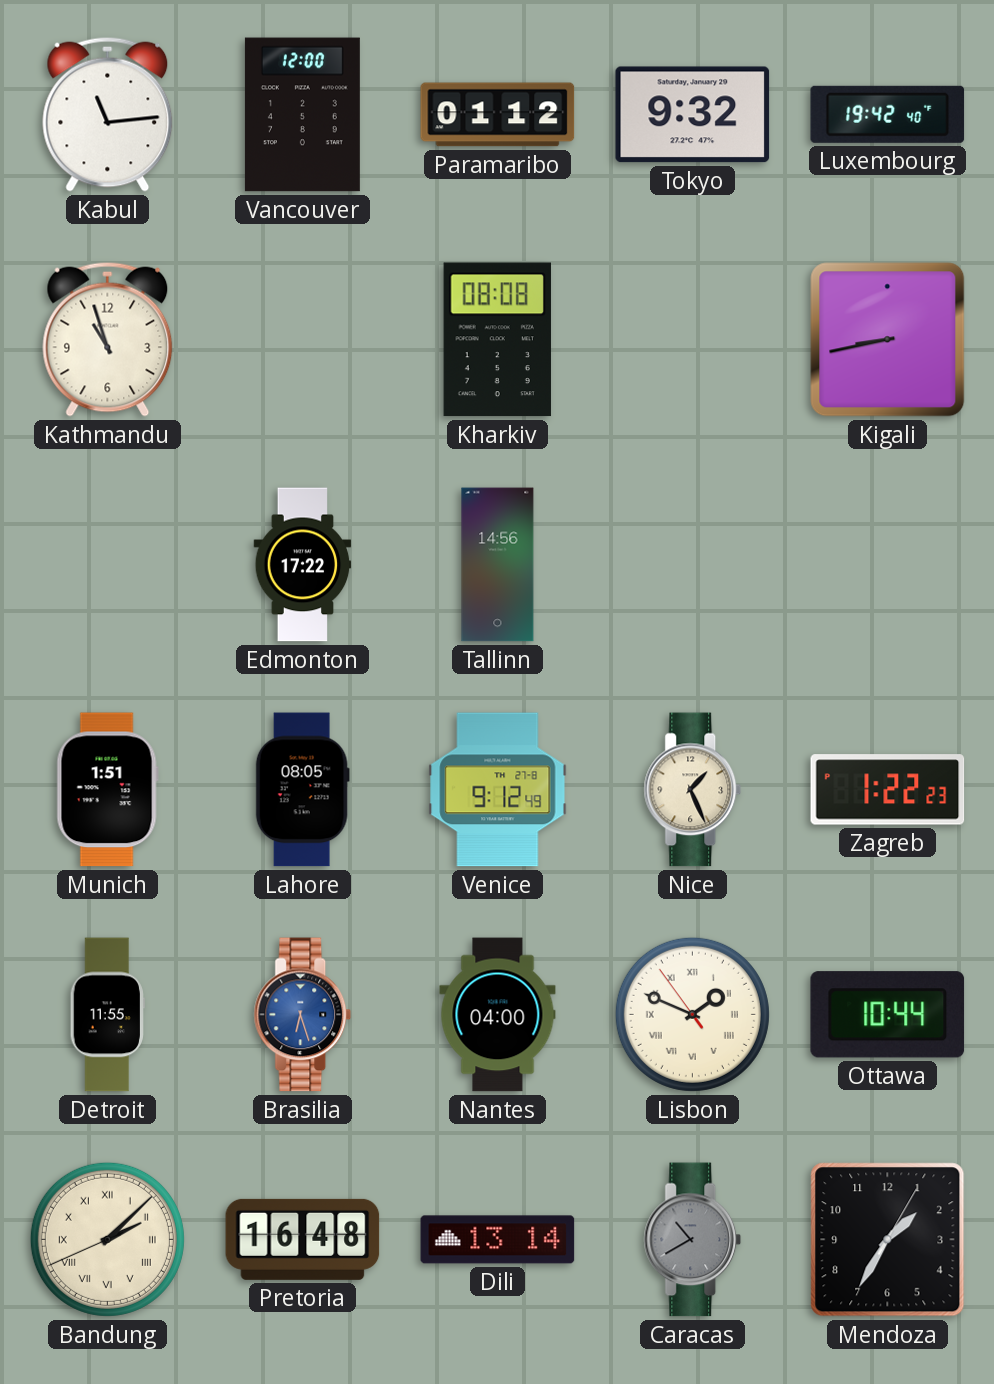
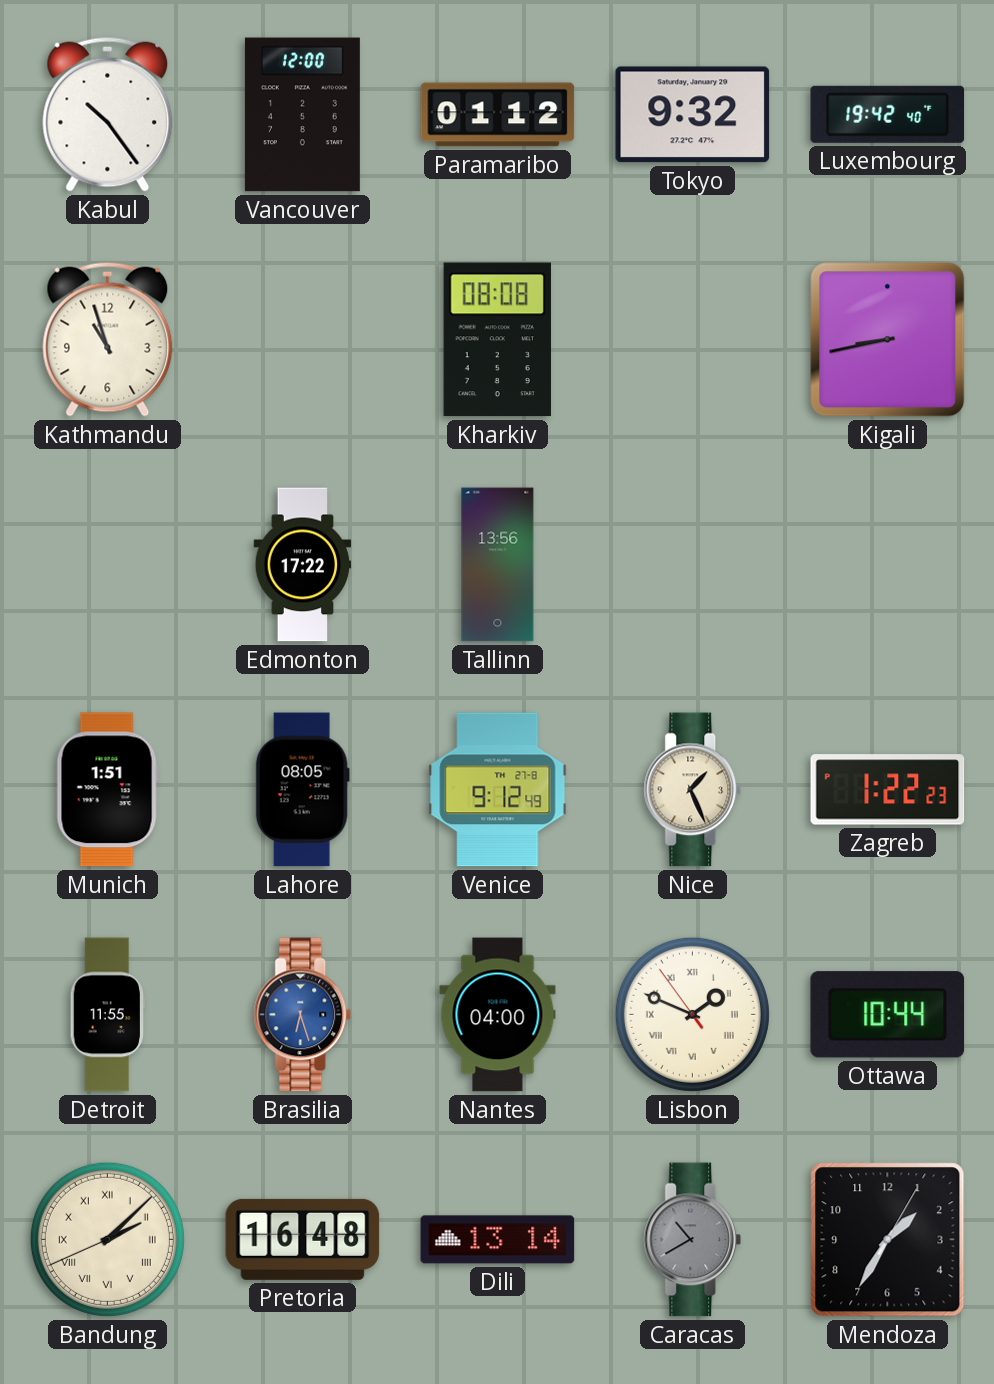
Kabul: 11:14 -> 10:24
Tallinn: 14:56 -> 13:56
